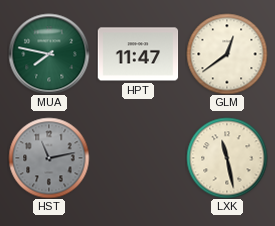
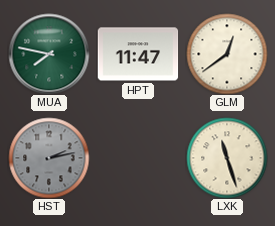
HST: 11:13 -> 2:13
LXK: 11:28 -> 11:27
